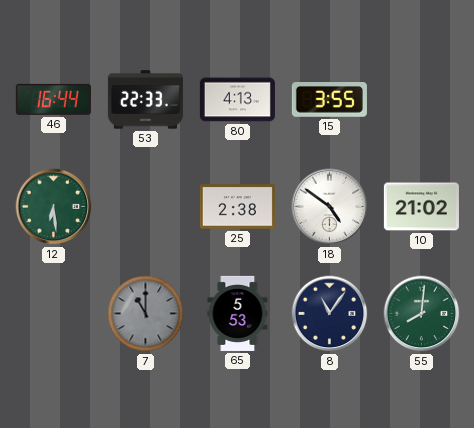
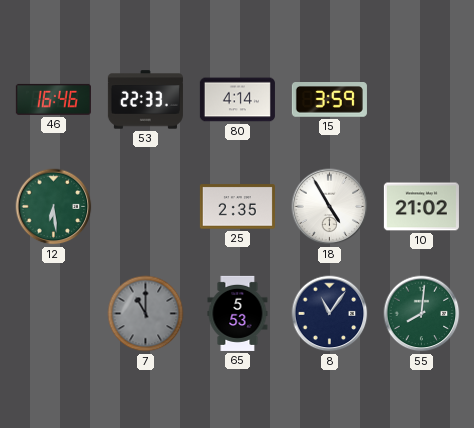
46: 16:44 -> 16:46
80: 4:13 -> 4:14
15: 3:55 -> 3:59
25: 2:38 -> 2:35
18: 4:51 -> 4:55
